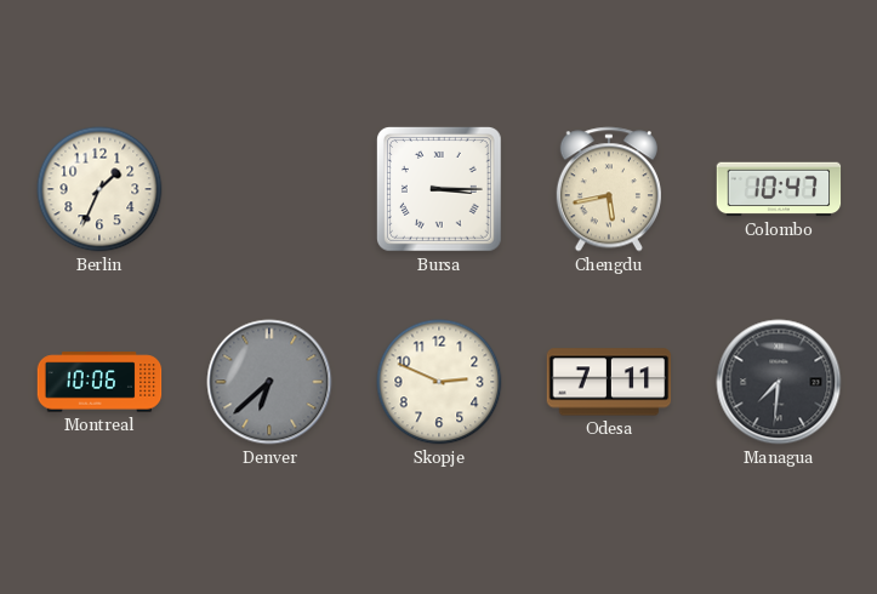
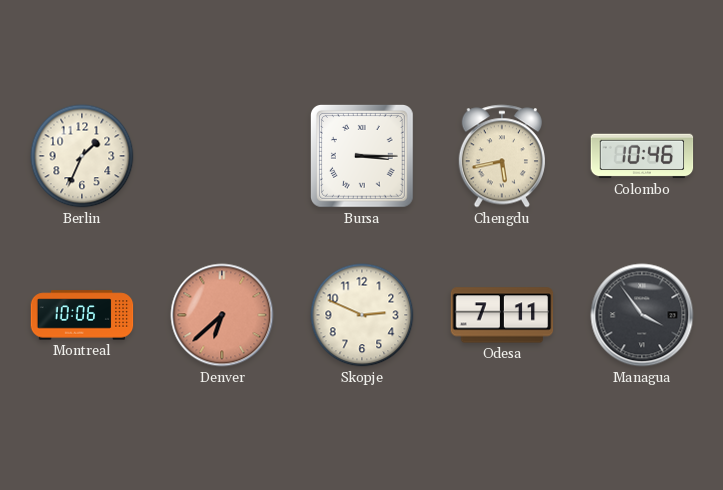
Colombo: 10:47 -> 10:46
Denver dial: grey -> salmon
Managua: 7:31 -> 3:54
